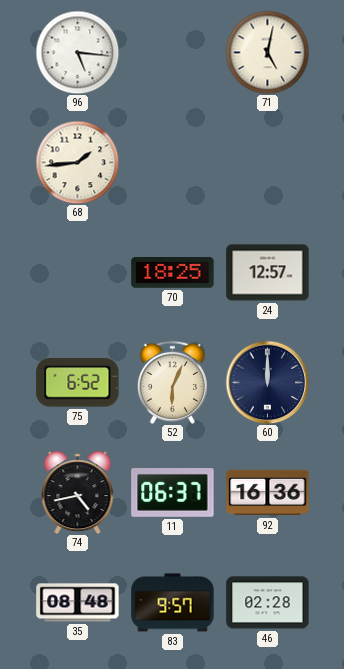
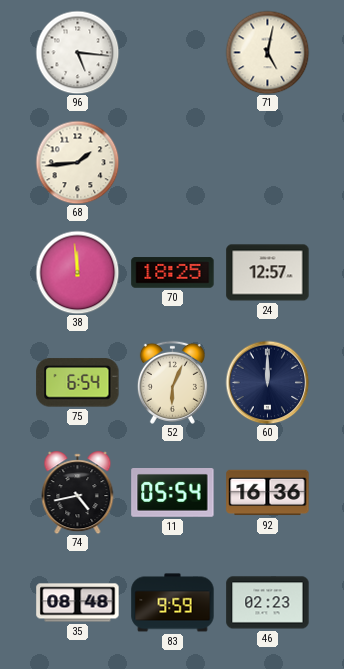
38: none -> 11:59
75: 6:52 -> 6:54
11: 06:37 -> 05:54
83: 9:57 -> 9:59
46: 02:28 -> 02:23
